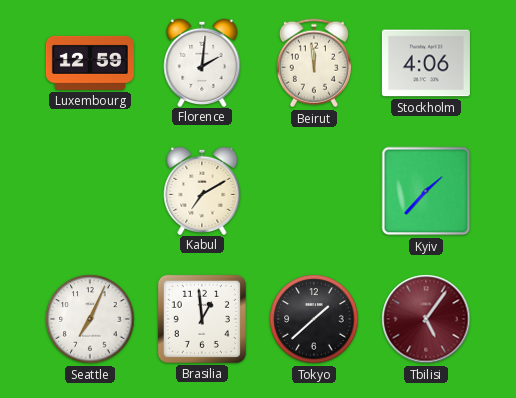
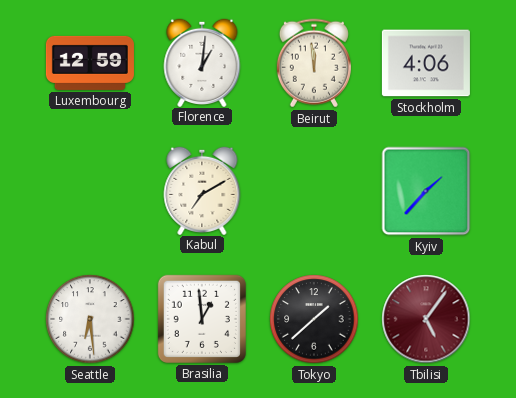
Florence: 2:01 -> 1:01
Seattle: 7:04 -> 6:29
